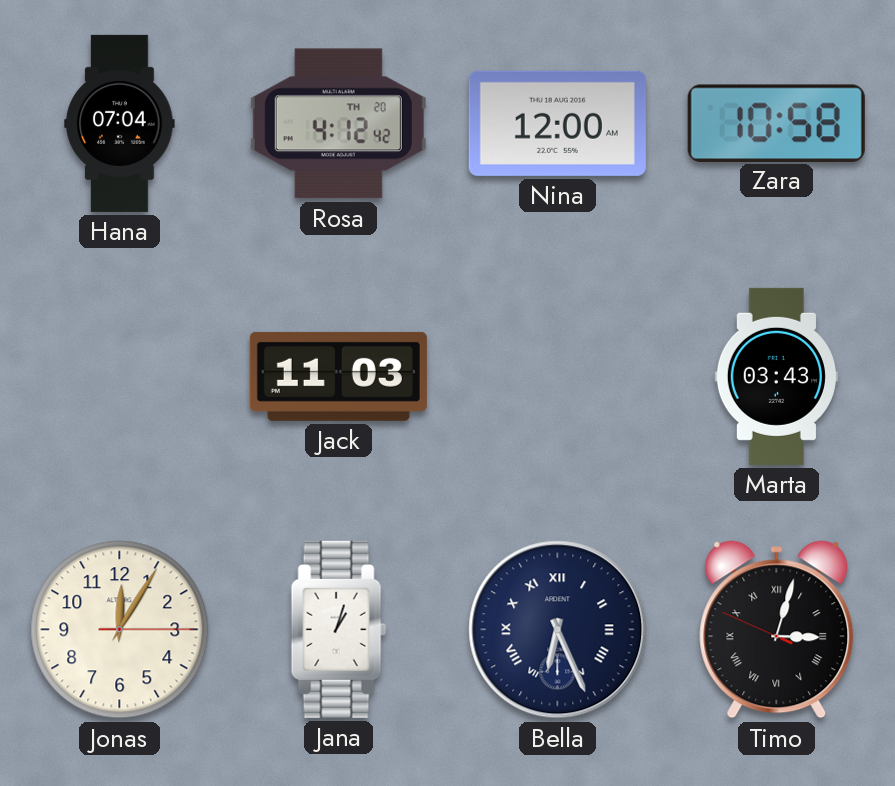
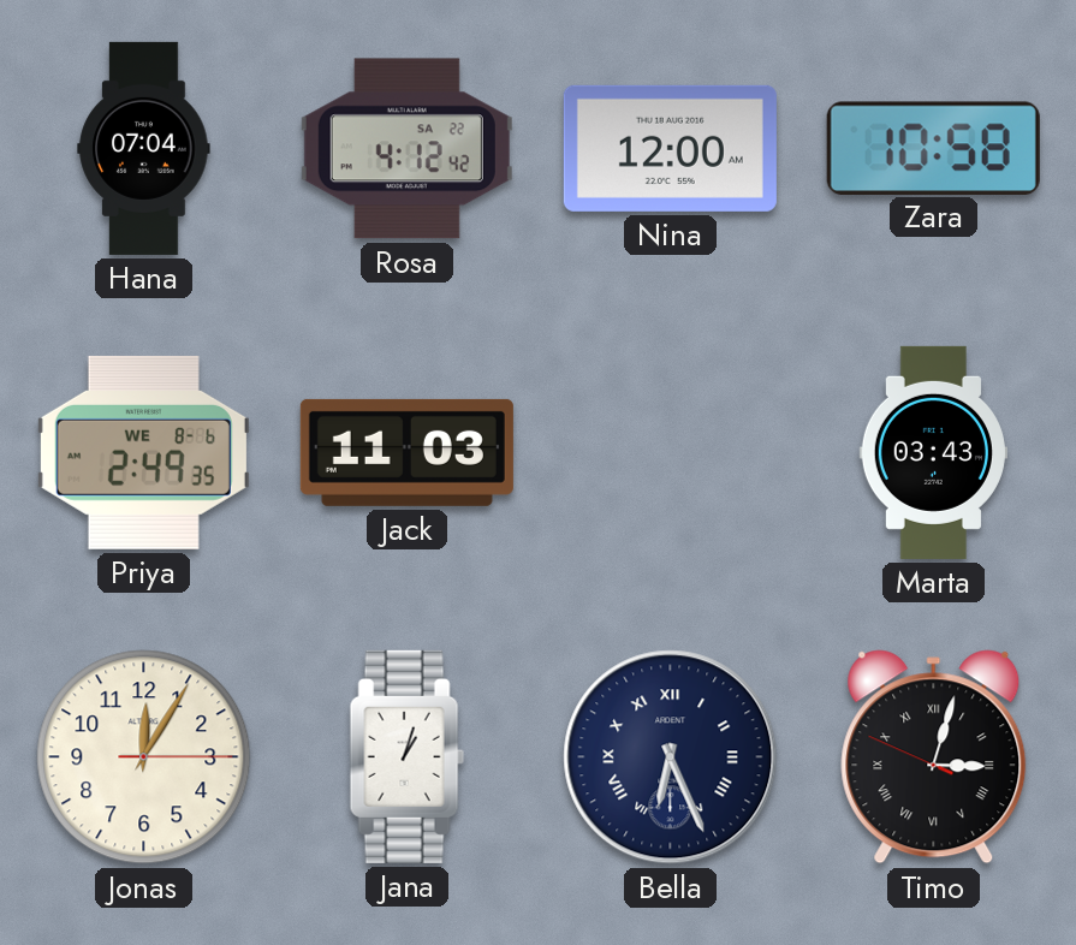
Rosa date: TH 20 -> SA 22
Priya: none -> 2:49
